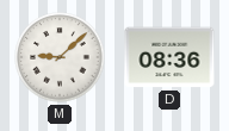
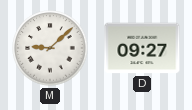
D: 08:36 -> 09:27
